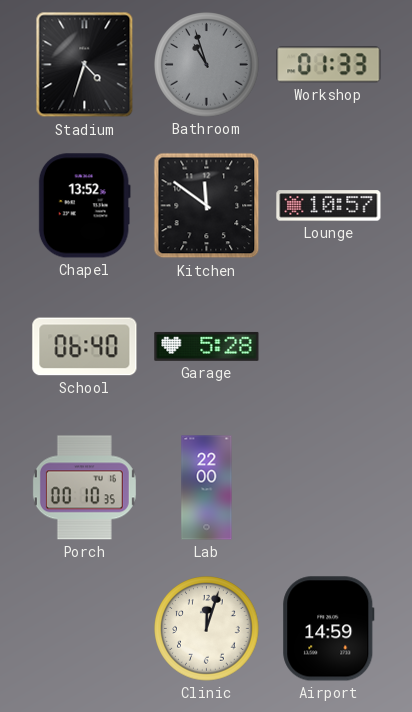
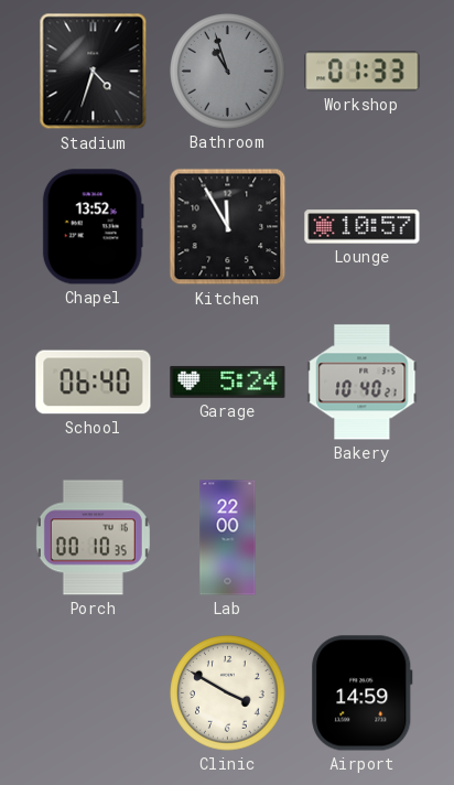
Kitchen: 11:51 -> 11:55
Garage: 5:28 -> 5:24
Bakery: none -> 10:40
Clinic: 12:03 -> 3:50
